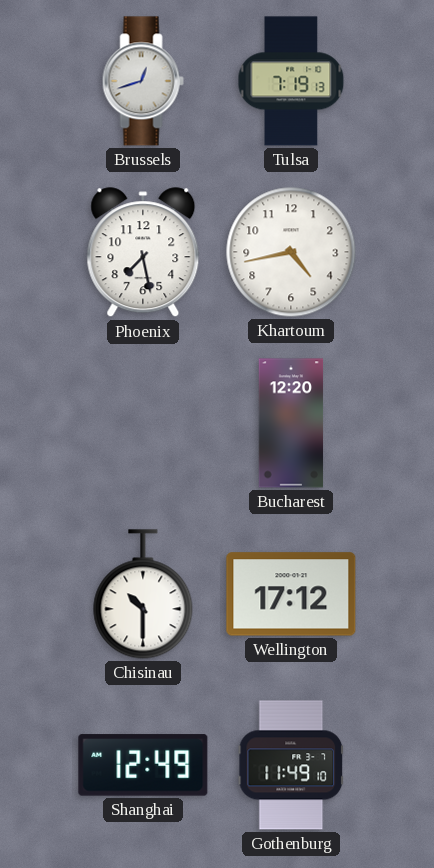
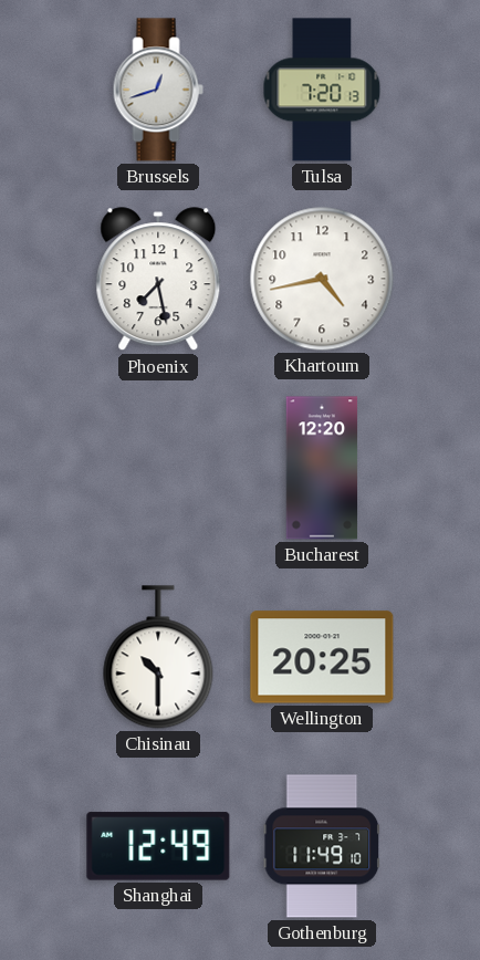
Tulsa: 7:19 -> 7:20
Wellington: 17:12 -> 20:25
